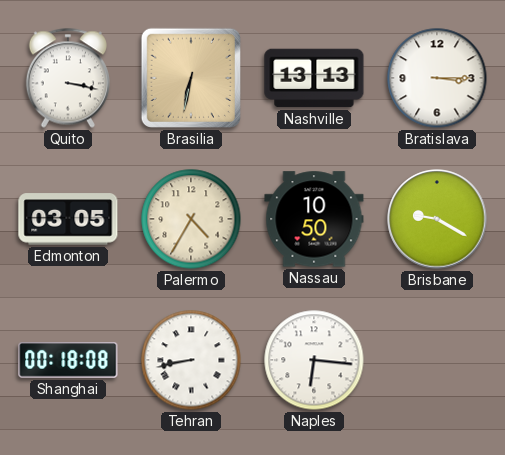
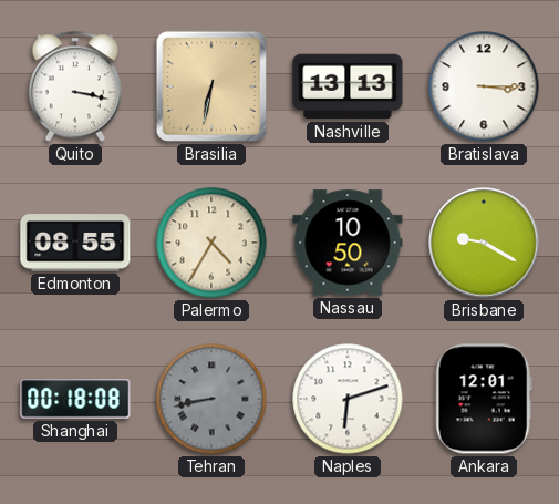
Edmonton: 03:05 -> 08:55
Tehran dial: white -> grey
Naples: 6:16 -> 6:12
Ankara: none -> 12:01
